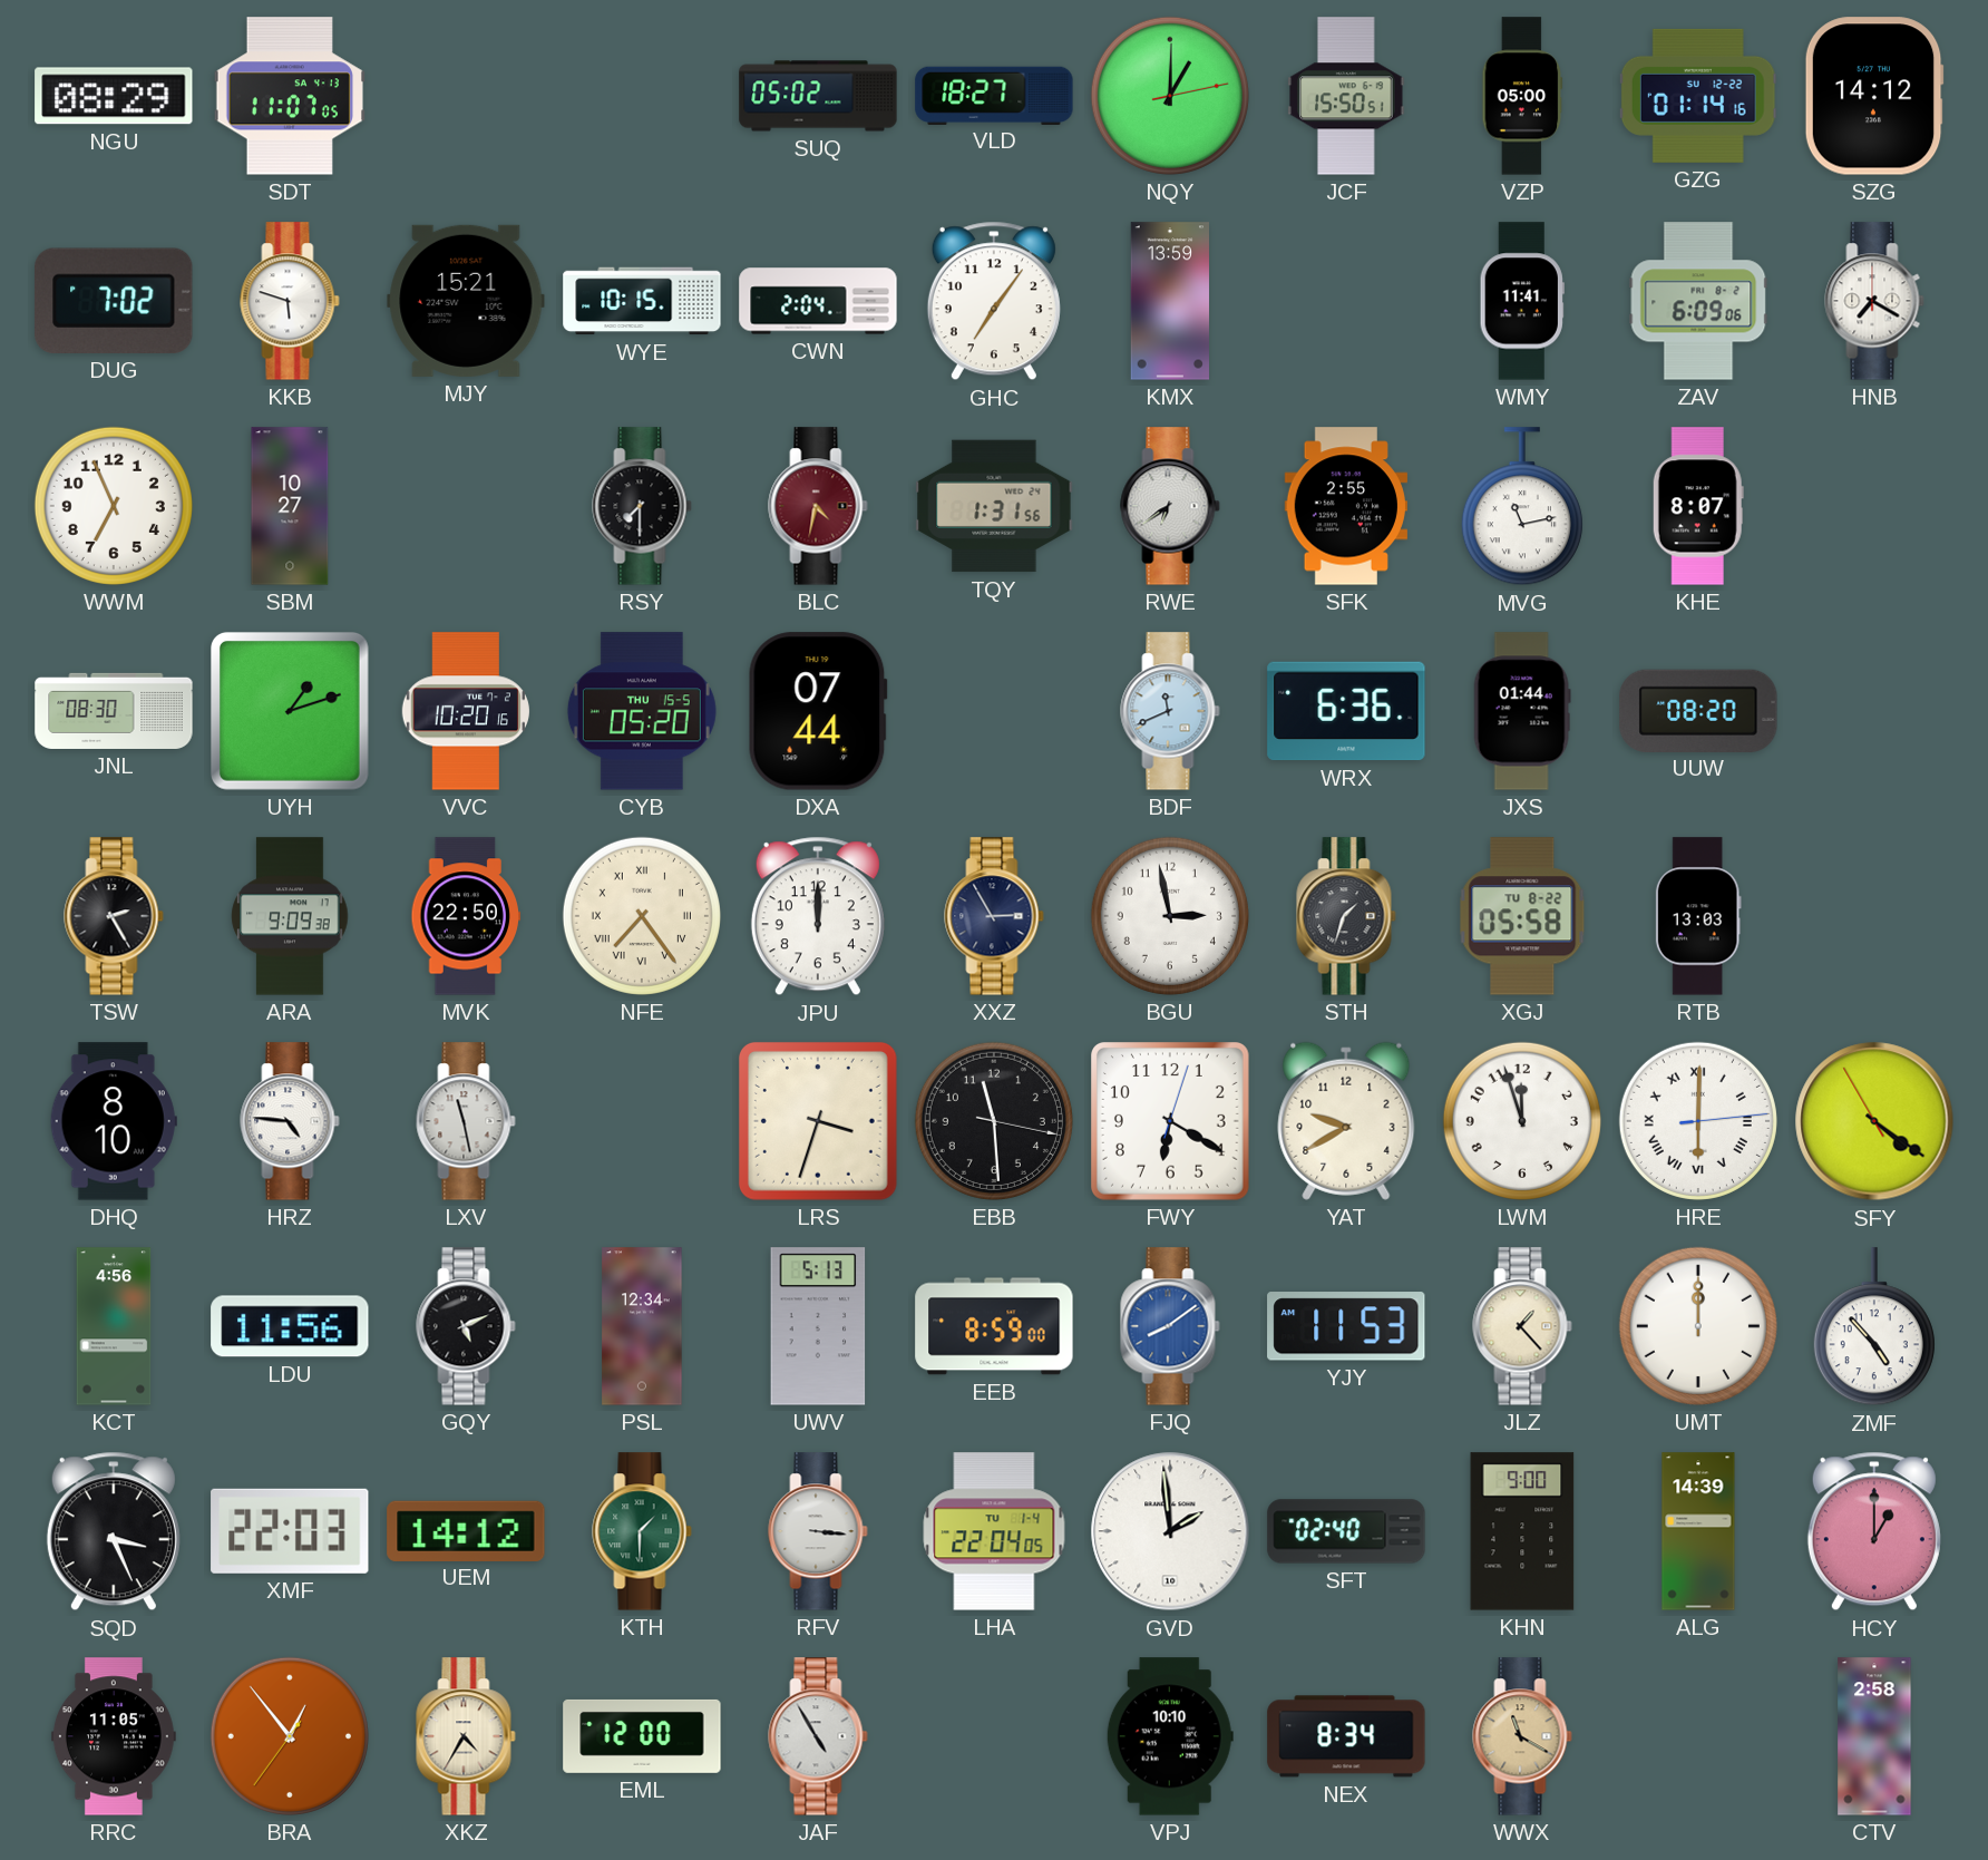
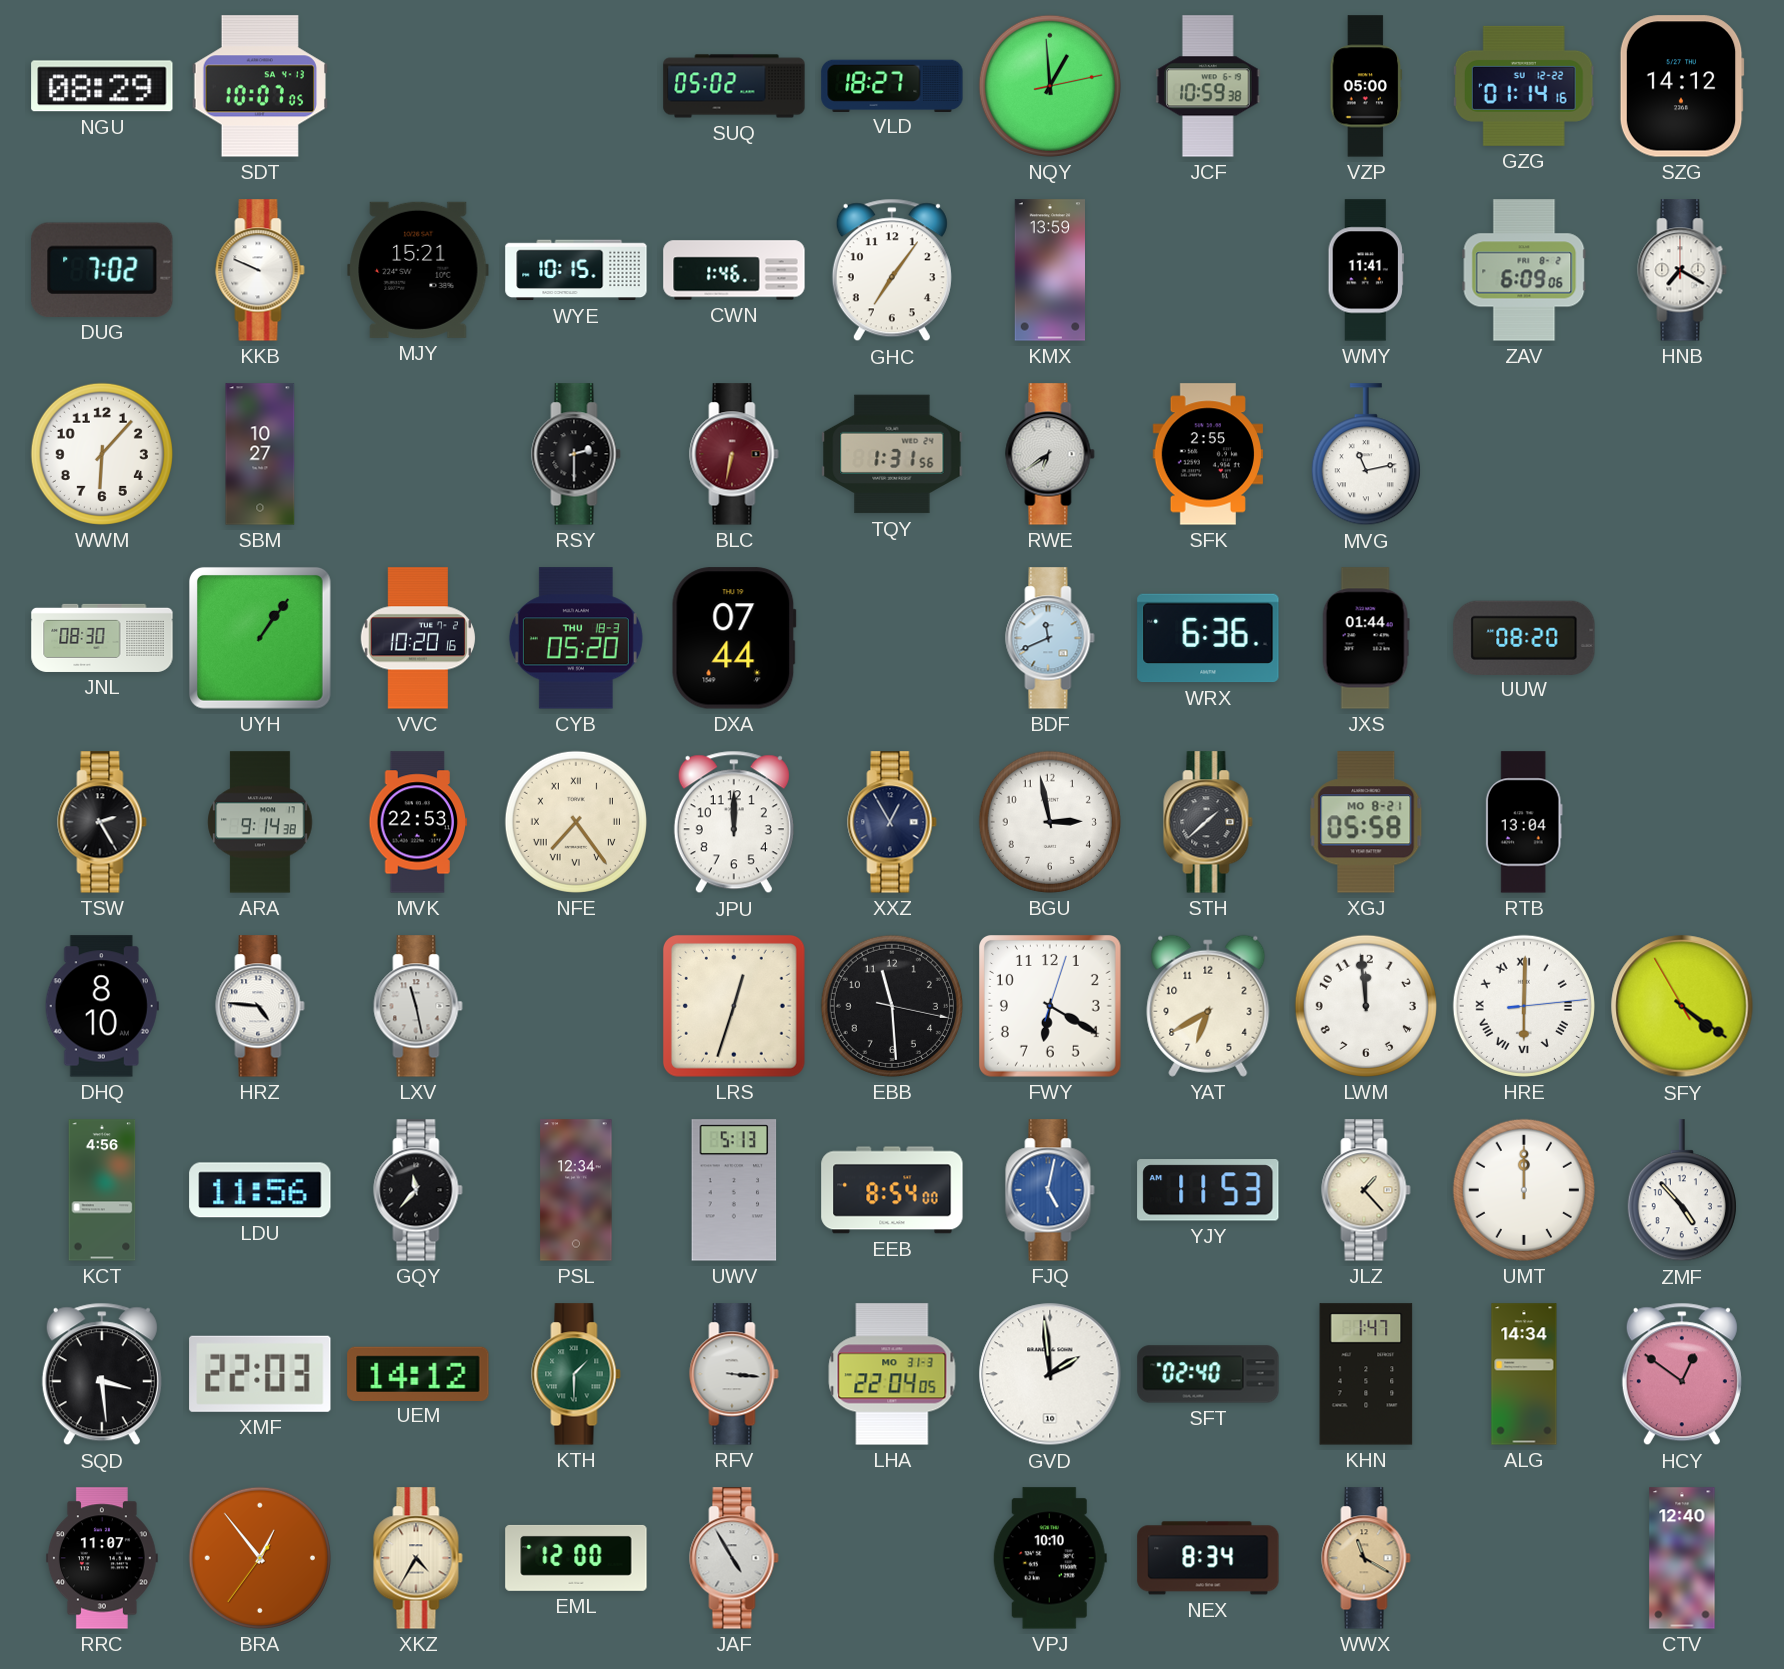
SDT: 11:07 -> 10:07
NQY: 1:00 -> 12:59
JCF: 15:50 -> 10:59
KKB: 5:48 -> 9:49
CWN: 2:04 -> 1:46
WWM: 6:56 -> 6:07
RSY: 7:30 -> 2:30
BLC: 4:32 -> 6:32
KHE: 8:07 -> none
UYH: 1:12 -> 1:06
CYB date: THU 15-5 -> THU 18-3
ARA: 9:09 -> 9:14
MVK: 22:50 -> 22:53
XXZ: 2:55 -> 12:55
STH: 1:33 -> 1:38
XGJ date: TU 8-22 -> MO 8-21
RTB: 13:03 -> 13:04
LRS: 3:33 -> 12:33
YAT: 9:40 -> 6:40
LWM: 11:57 -> 11:59
GQY: 5:11 -> 11:37
EEB: 8:59 -> 8:54
FJQ: 8:09 -> 5:02
SQD: 3:26 -> 3:29
LHA date: TU 1-4 -> MO 31-3
KHN: 9:00 -> 1:47
ALG: 14:39 -> 14:34
HCY: 1:00 -> 12:51
RRC: 11:05 -> 11:07
CTV: 2:58 -> 12:40
